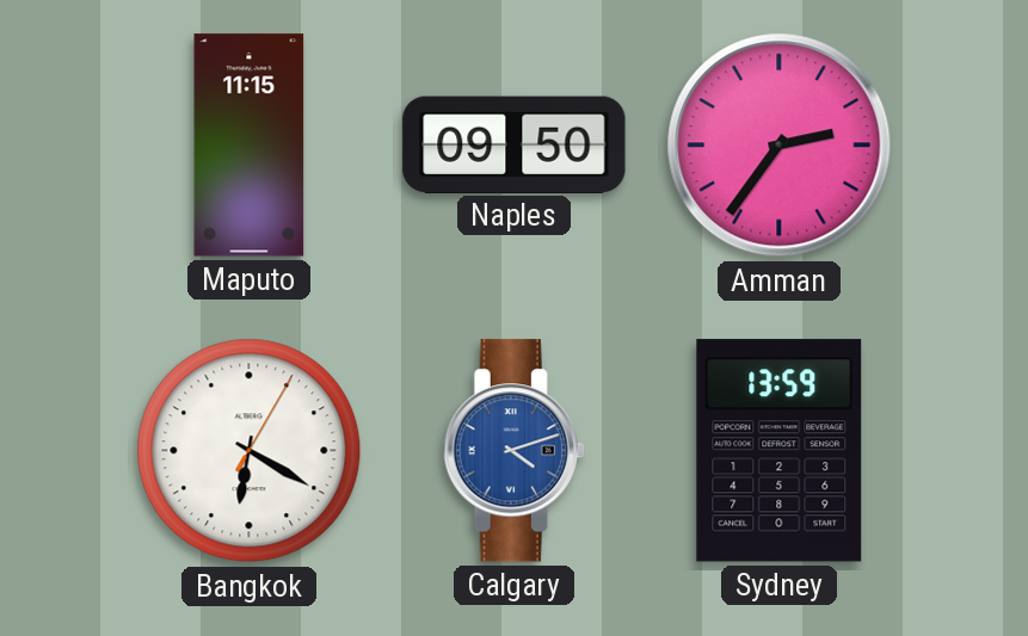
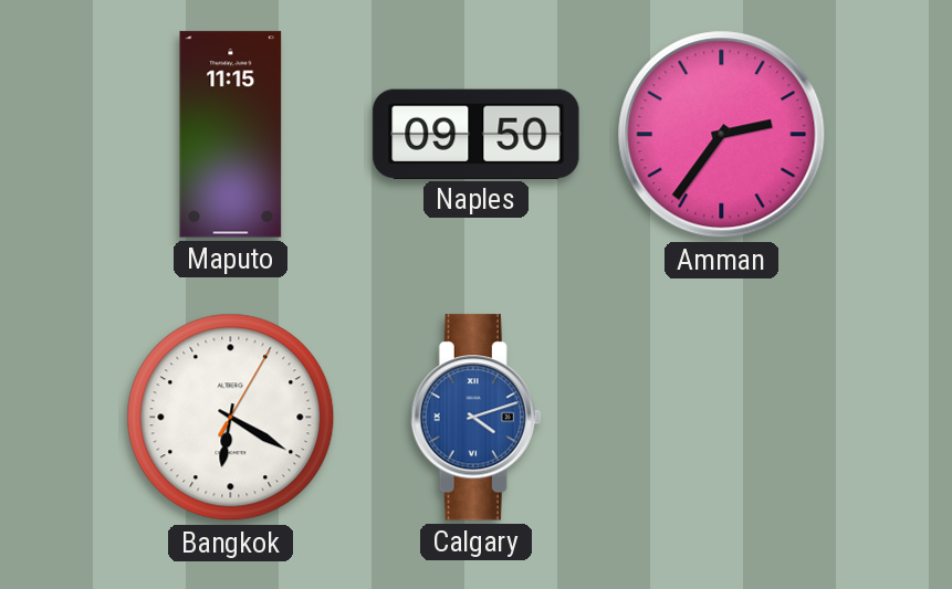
Sydney: 13:59 -> none
